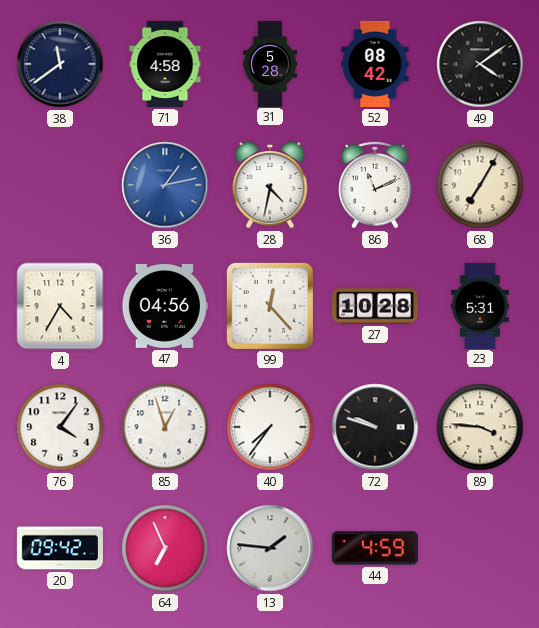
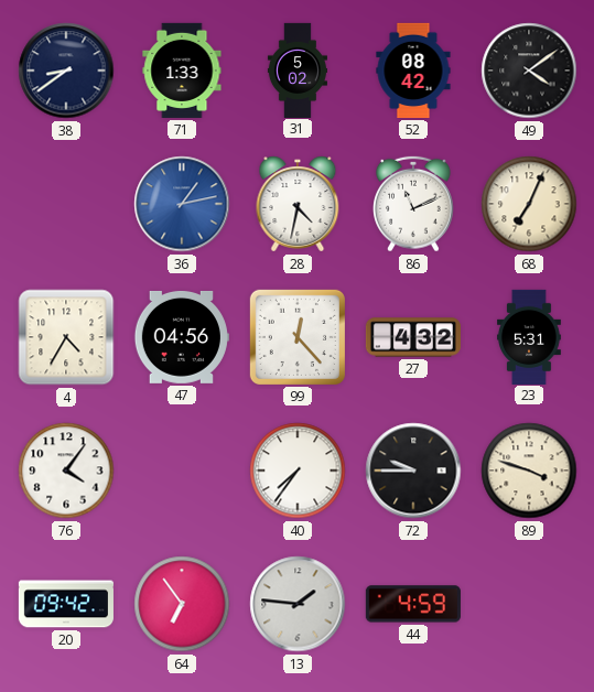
38: 11:39 -> 8:39
71: 4:58 -> 1:33
31: 5:28 -> 5:02
68: 7:05 -> 7:04
27: 10:28 -> 4:32
85: 12:57 -> none
72: 9:48 -> 9:45
89: 3:46 -> 3:48
64: 6:56 -> 6:54
